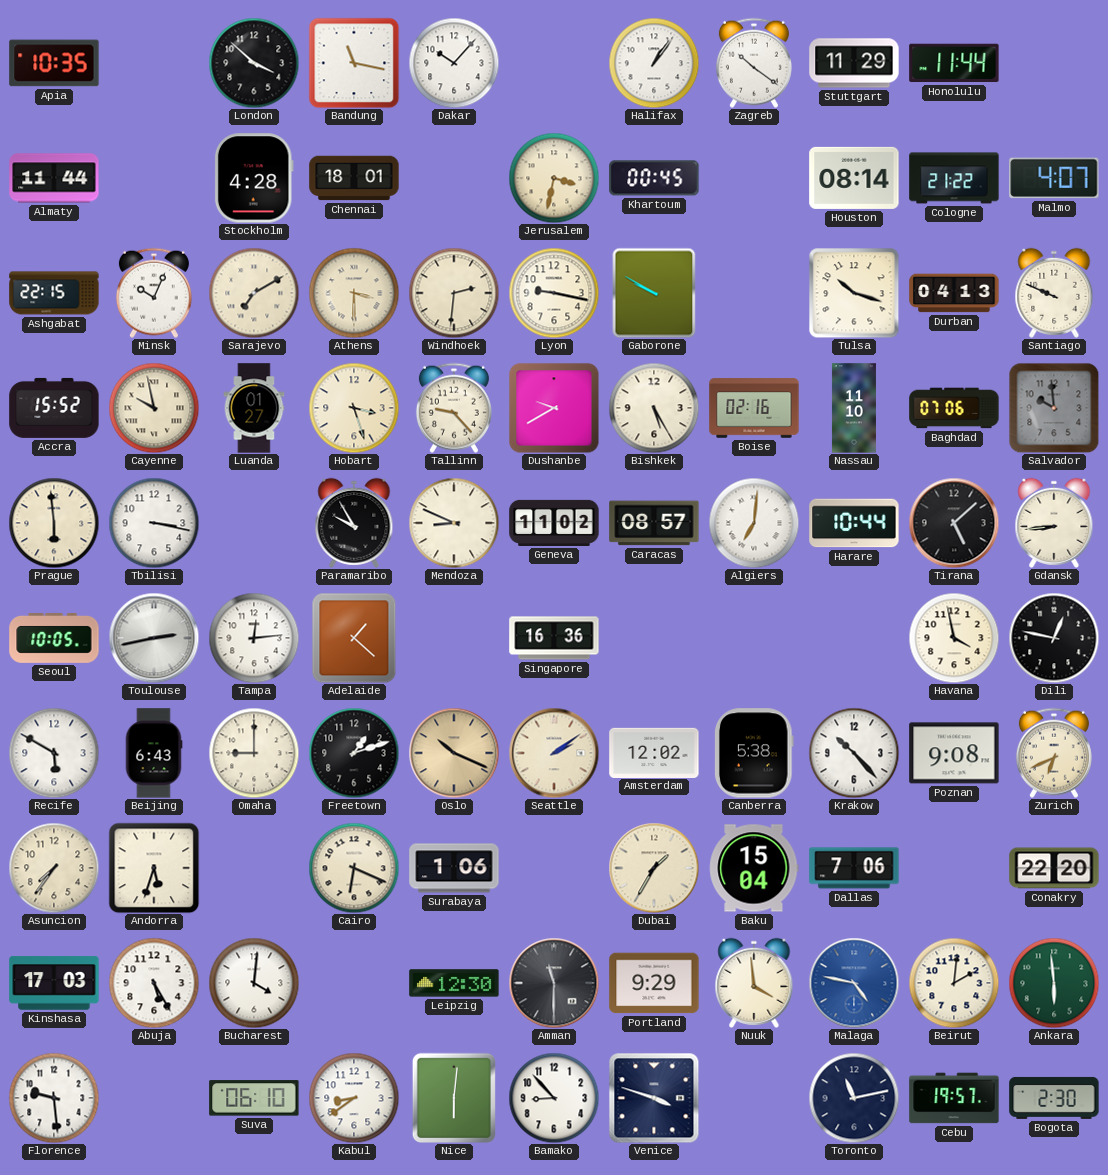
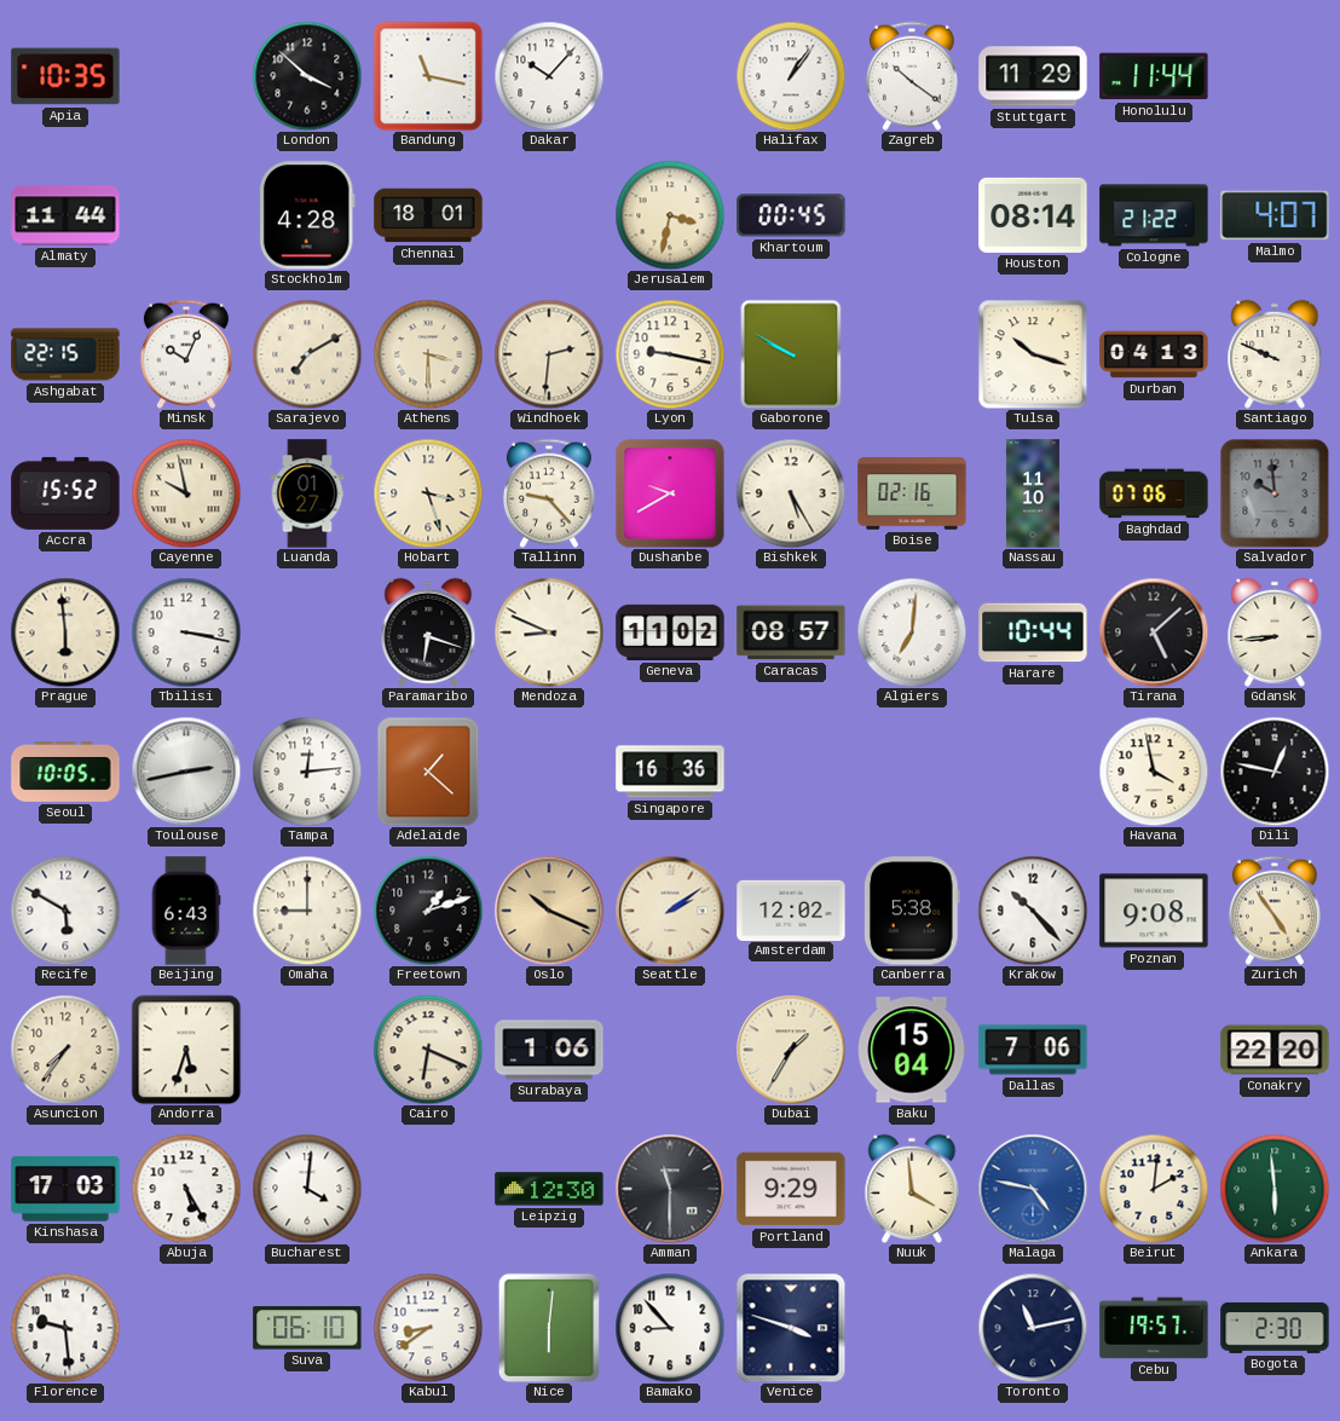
Paramaribo: 9:55 -> 6:18
Zurich: 6:41 -> 4:54
